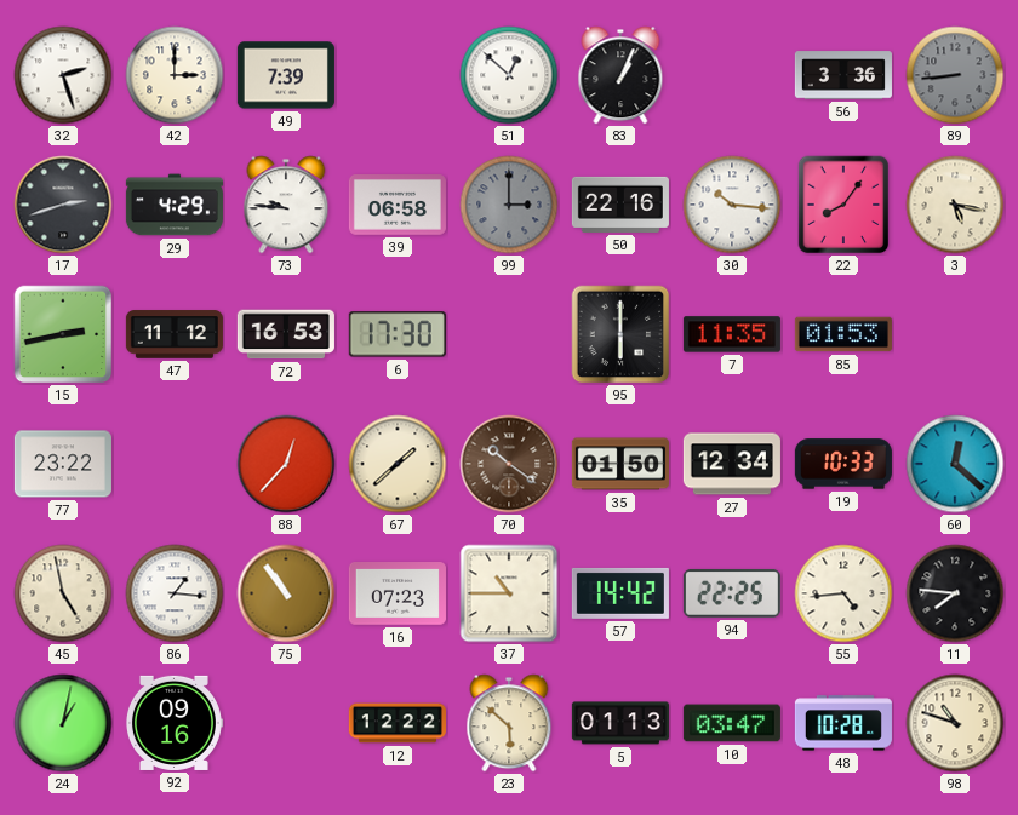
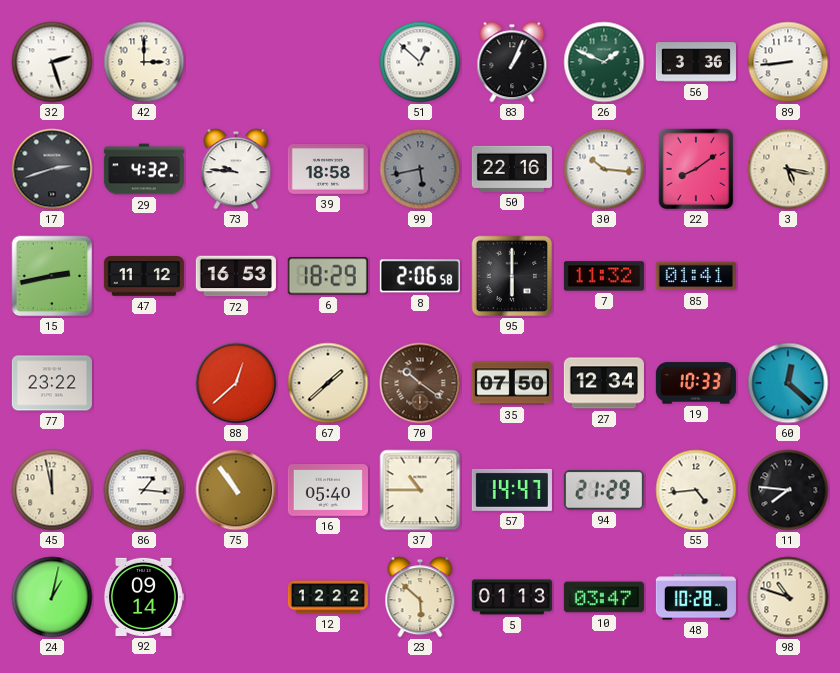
49: 7:39 -> none
26: none -> 1:49
89 dial: grey -> white
29: 4:29 -> 4:32
39: 06:58 -> 18:58
99: 3:00 -> 5:43
22: 8:06 -> 8:09
6: 17:30 -> 18:29
8: none -> 2:06
7: 11:35 -> 11:32
85: 01:53 -> 01:41
88: 12:37 -> 12:38
35: 01:50 -> 07:50
45: 4:58 -> 11:58
16: 07:23 -> 05:40
57: 14:42 -> 14:47
94: 22:25 -> 21:29
92: 09:16 -> 09:14
